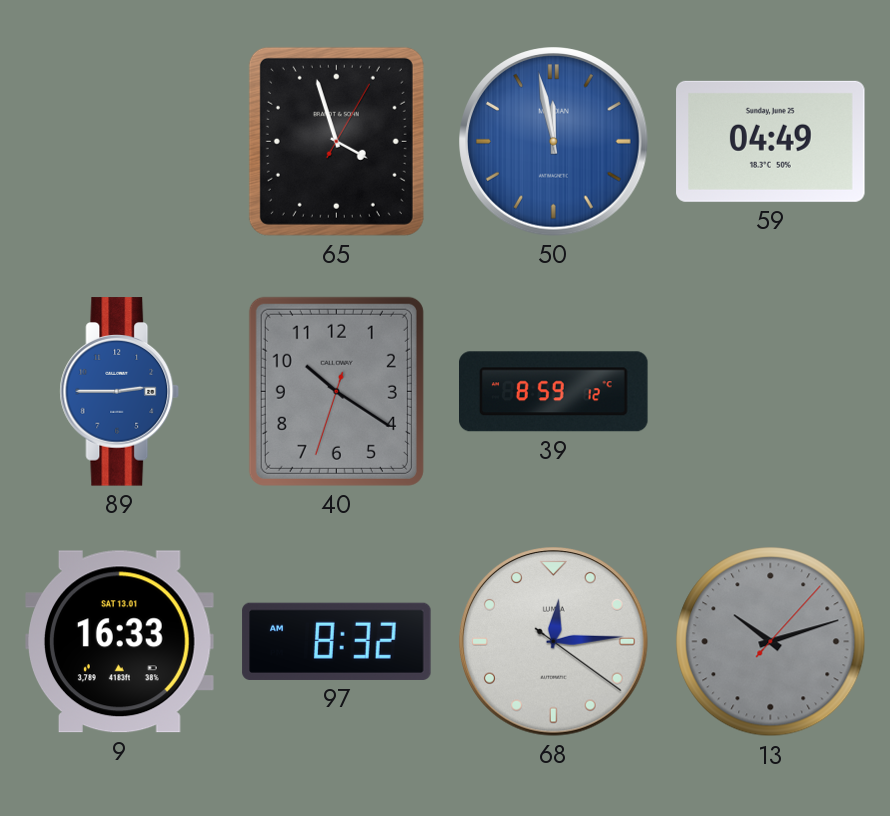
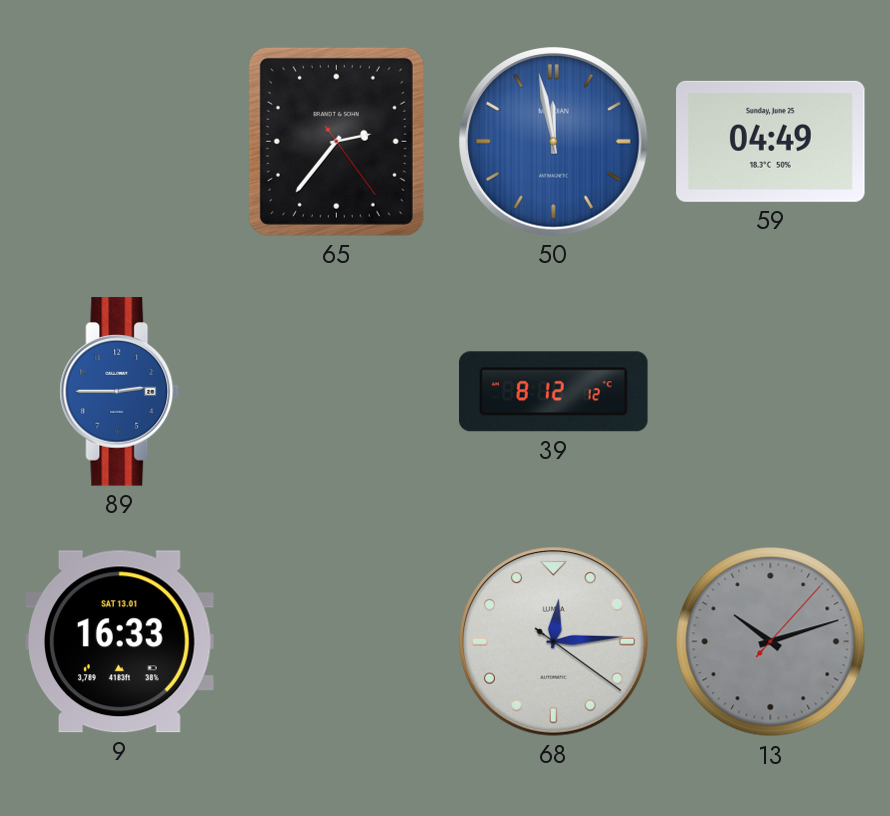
65: 3:57 -> 2:36
40: 10:20 -> none
39: 8:59 -> 8:12
97: 8:32 -> none
